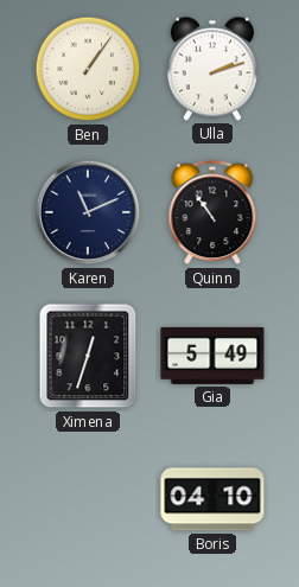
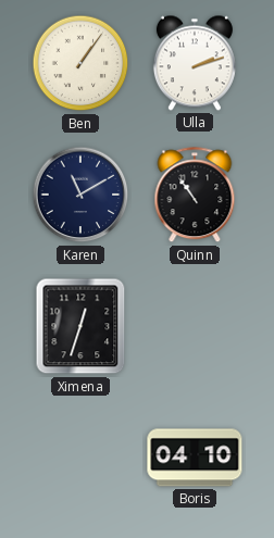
Karen: 11:11 -> 11:10
Gia: 5:49 -> none
